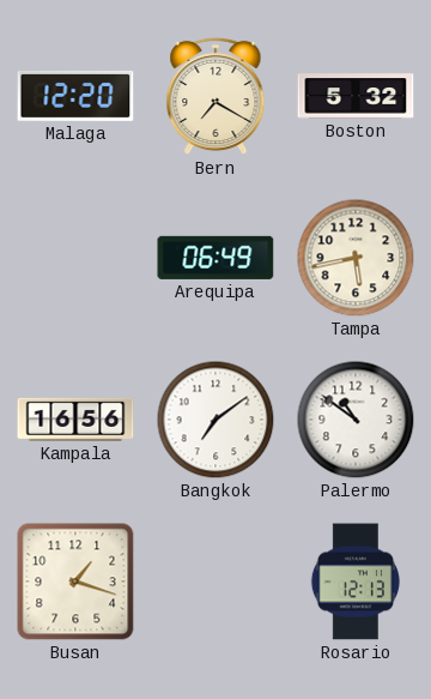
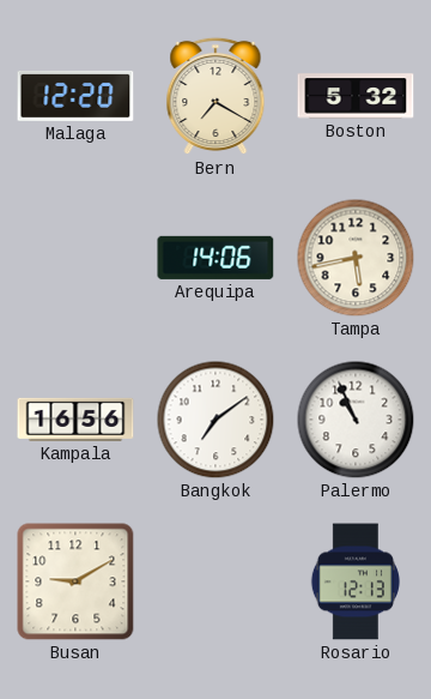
Arequipa: 06:49 -> 14:06
Palermo: 10:51 -> 10:56
Busan: 1:18 -> 9:10
